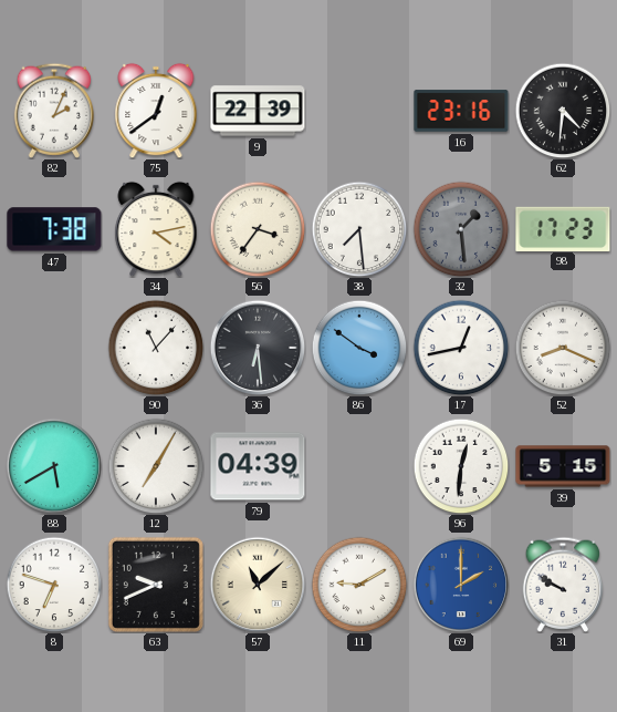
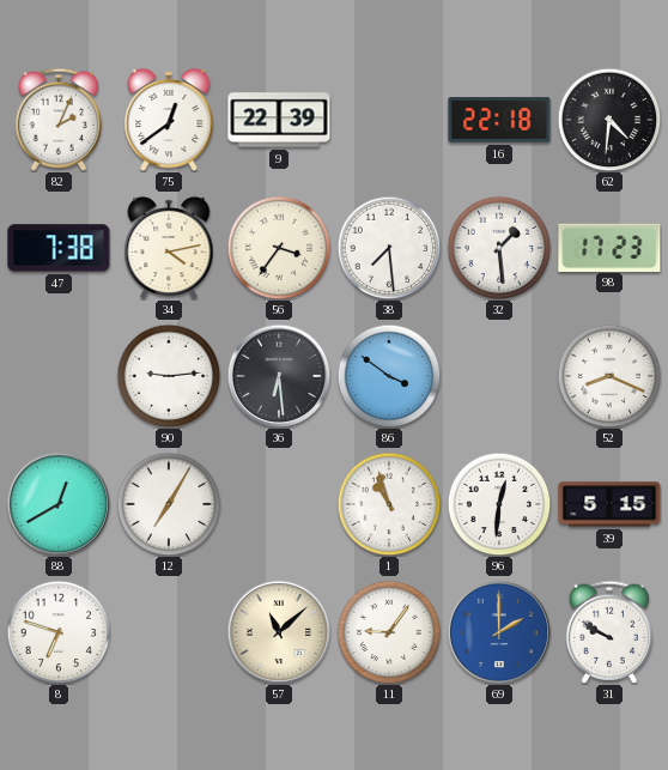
16: 23:16 -> 22:18
32 dial: grey -> white
90: 11:07 -> 9:14
17: 12:43 -> none
88: 5:40 -> 12:40
79: 04:39 -> none
1: none -> 10:57
63: 9:41 -> none
11: 9:10 -> 9:06
